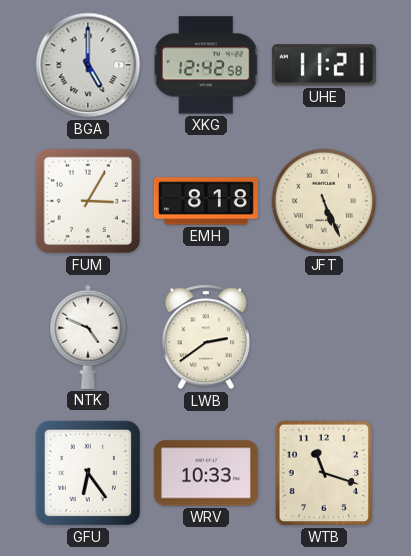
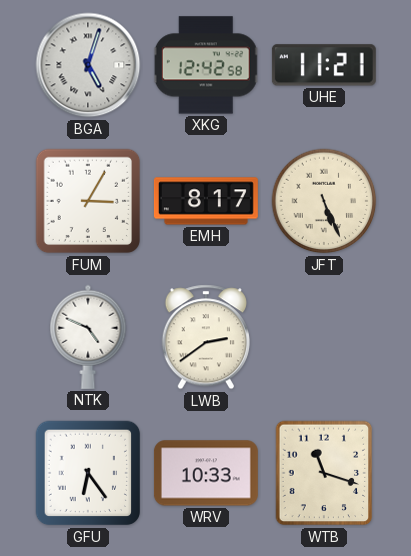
BGA: 5:00 -> 5:03
EMH: 8:18 -> 8:17
